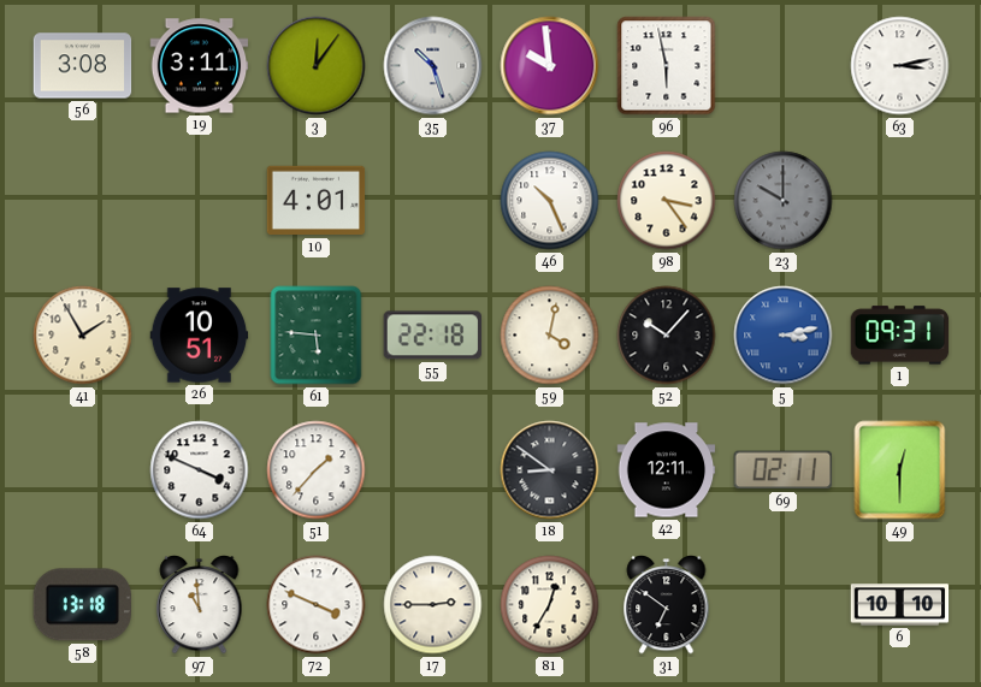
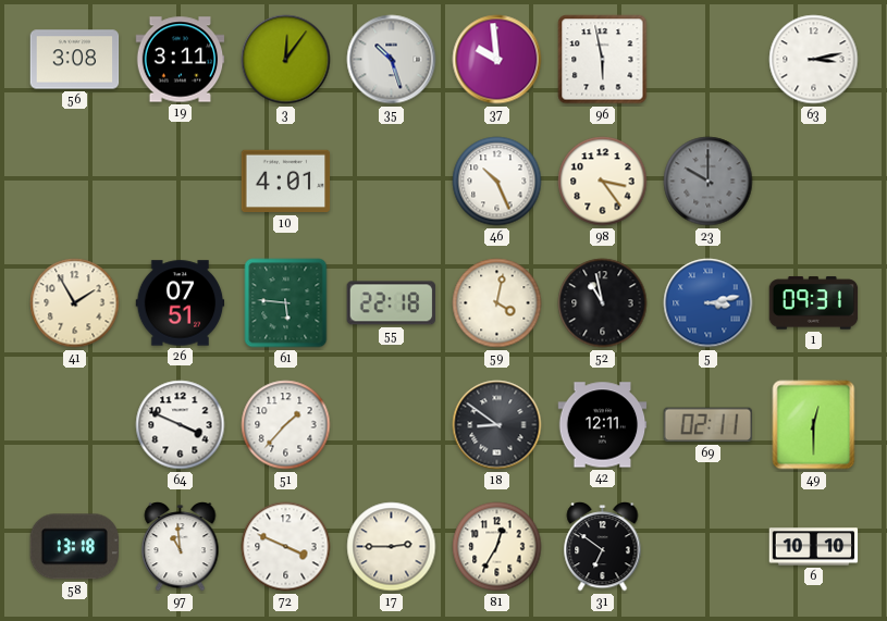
26: 10:51 -> 07:51
52: 10:07 -> 10:58
